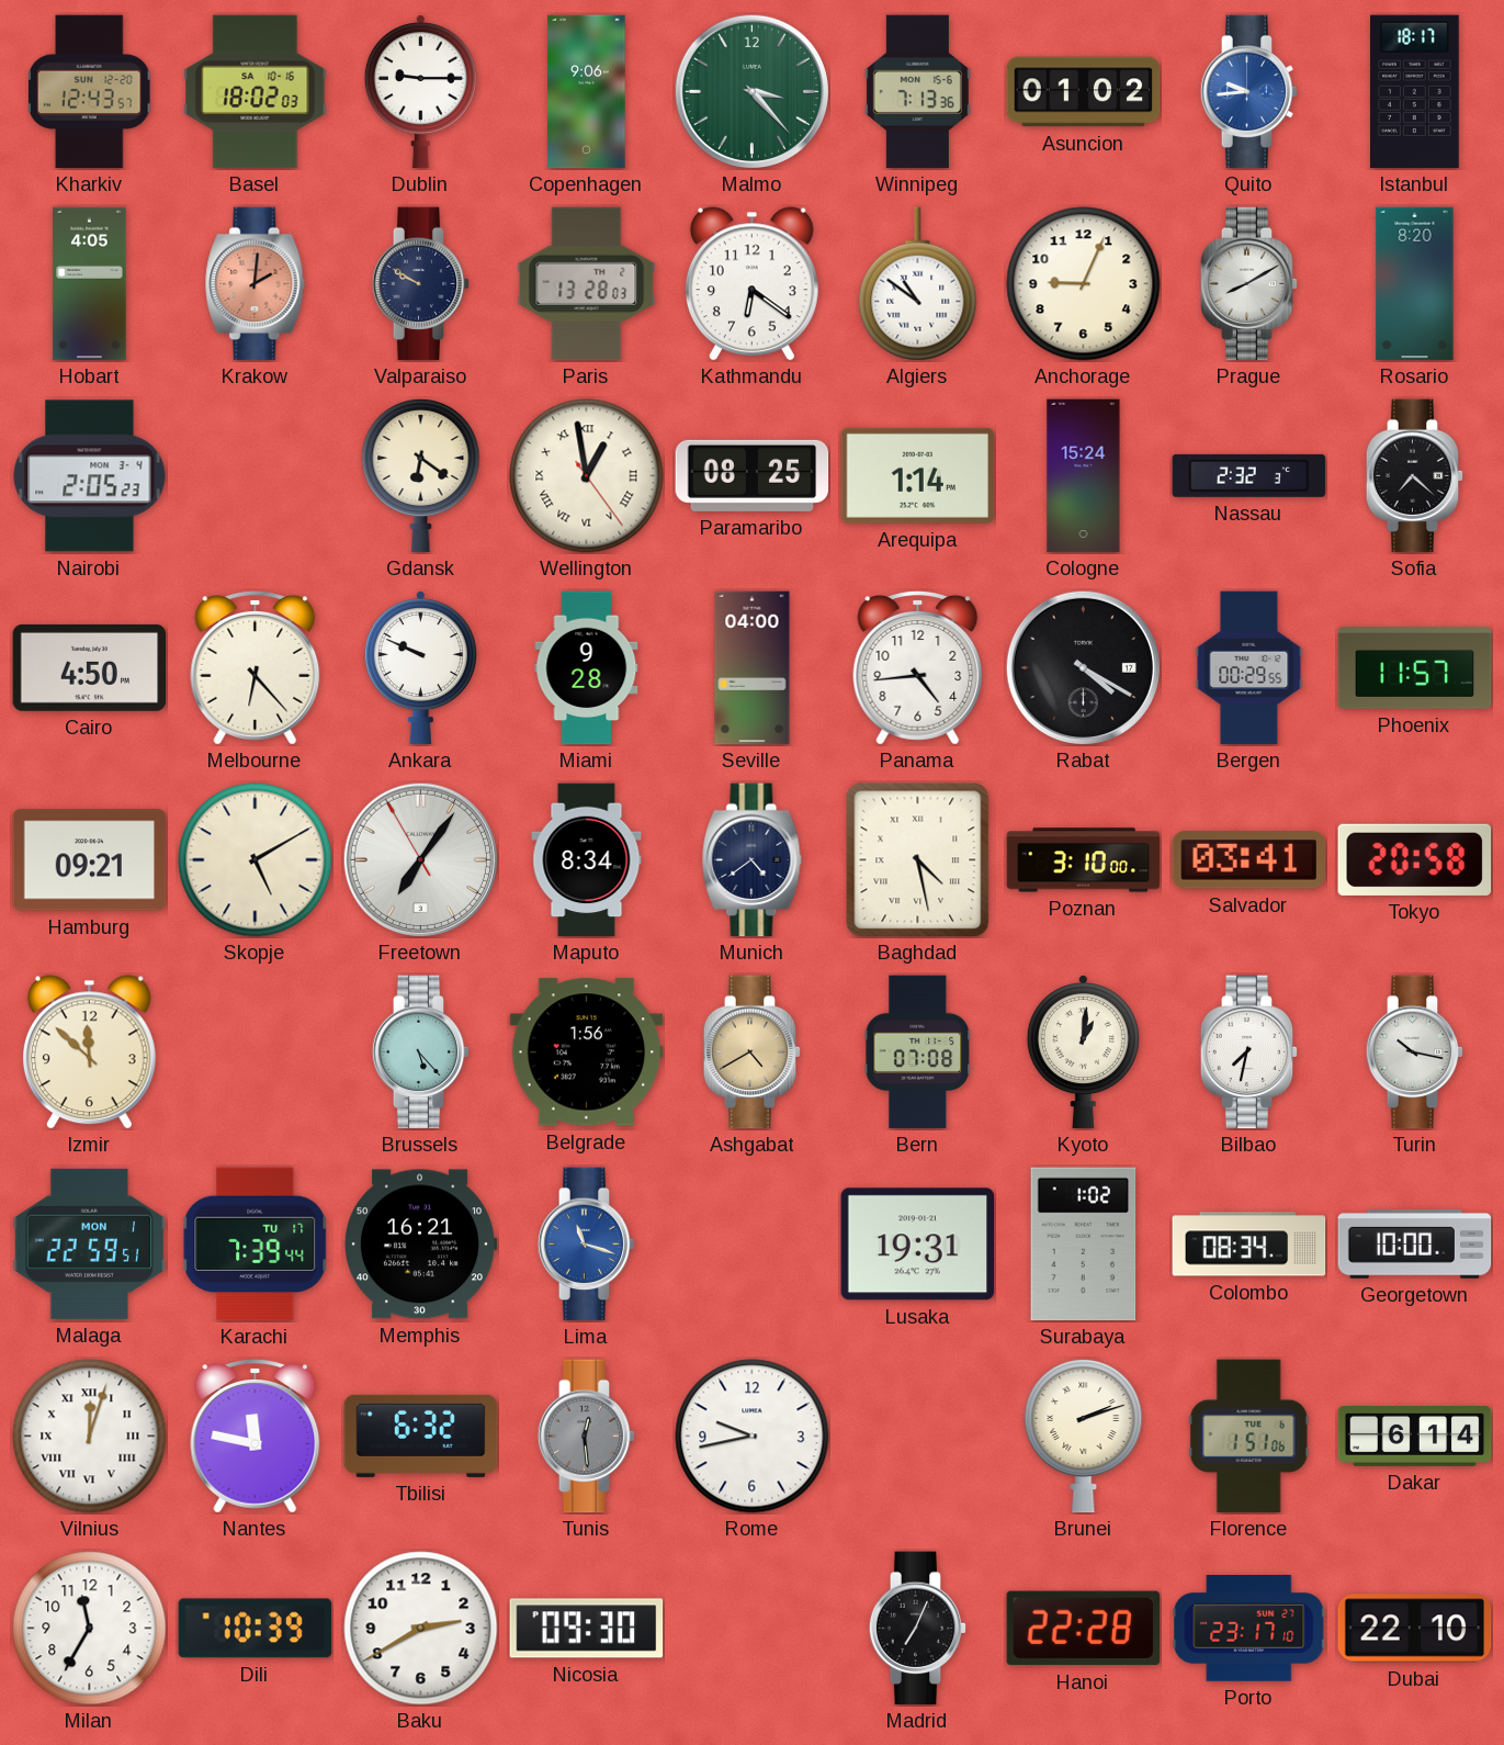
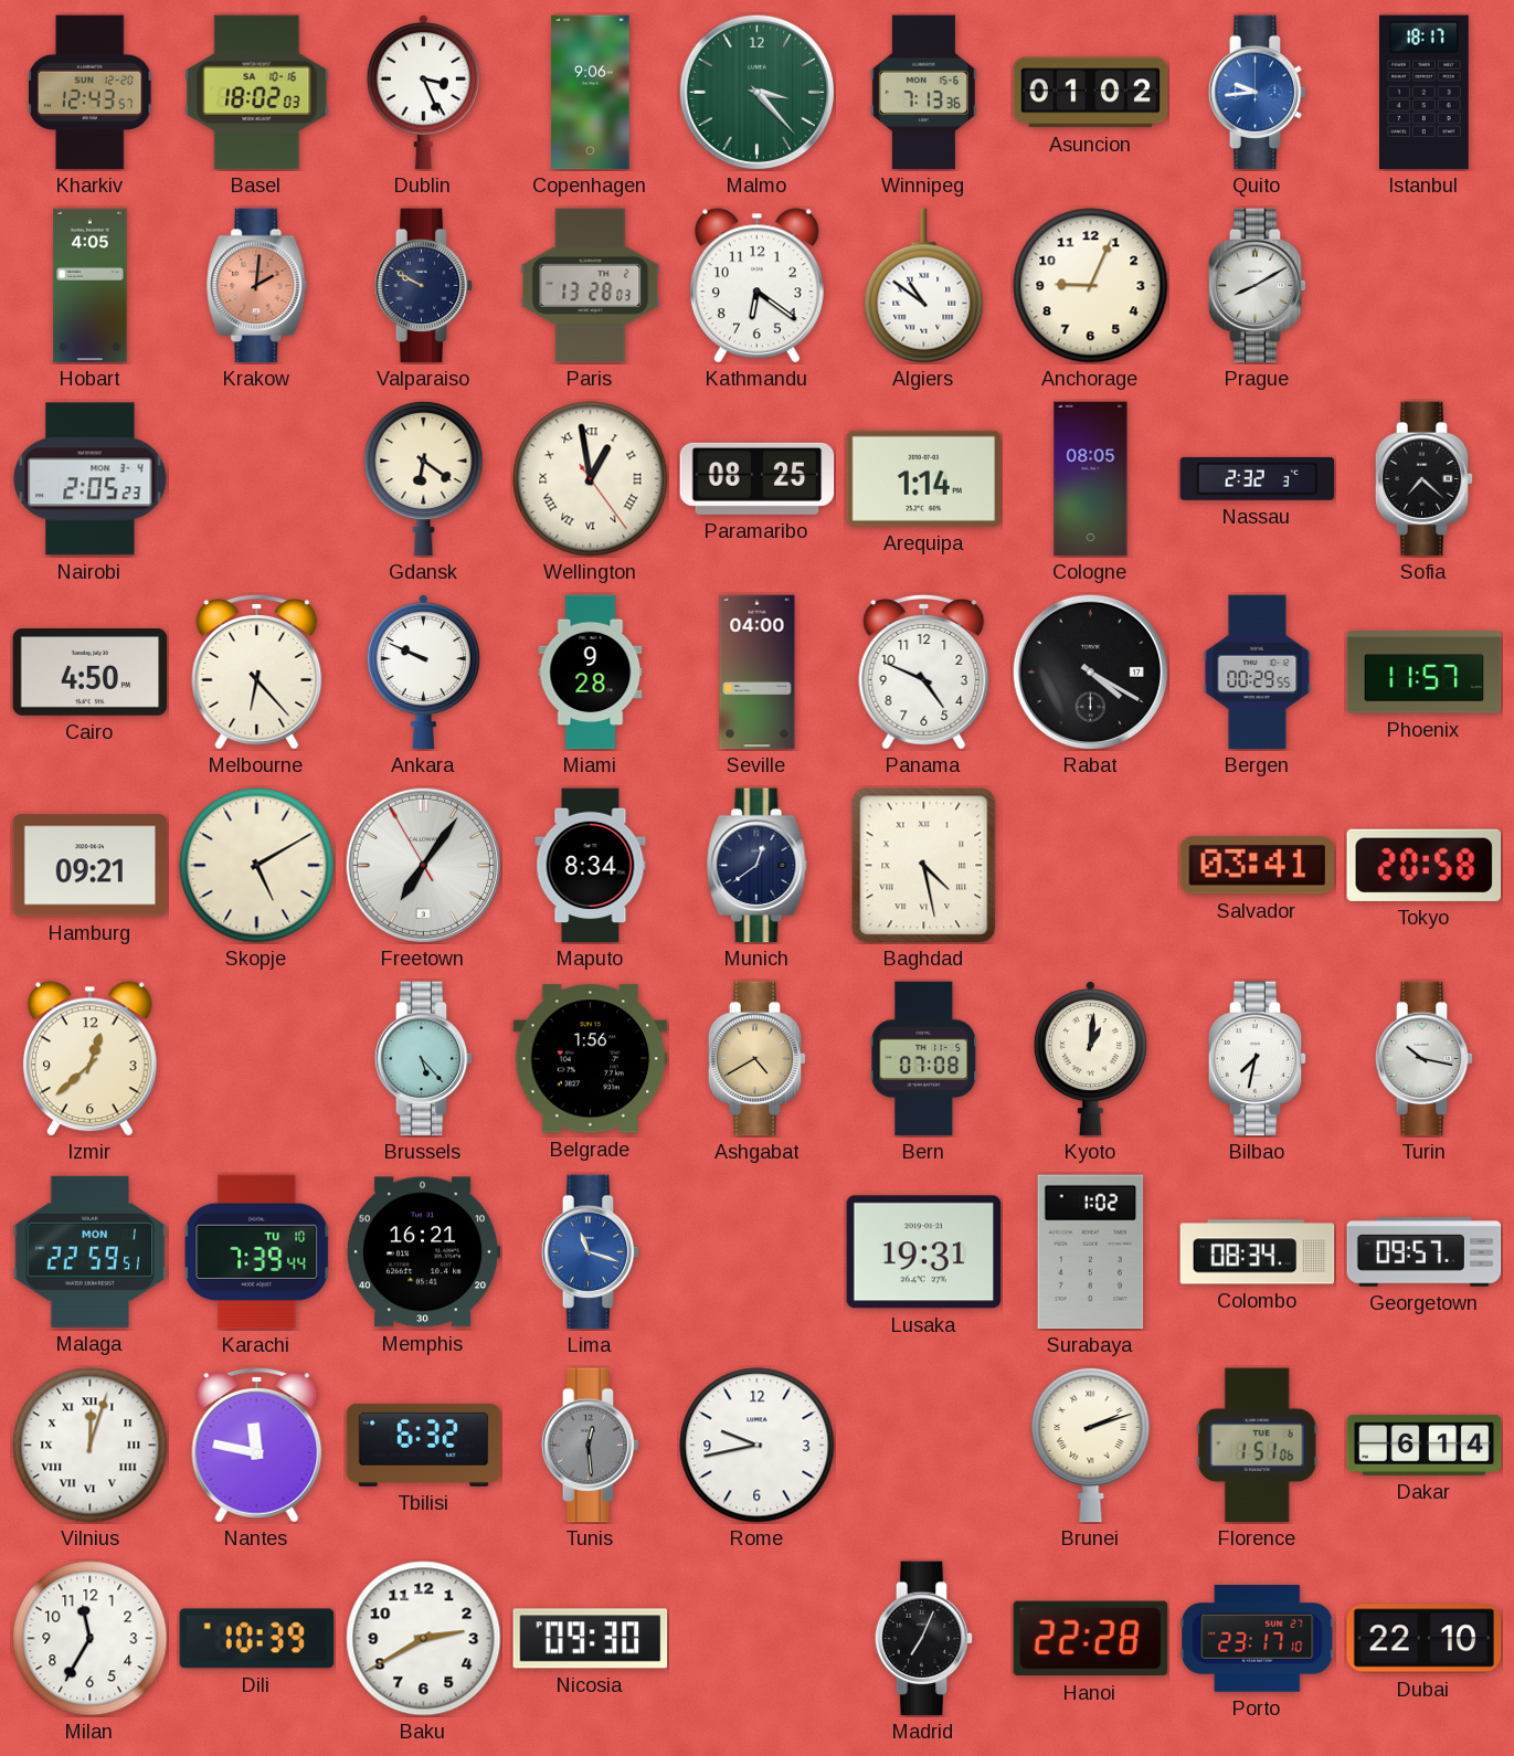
Dublin: 9:15 -> 3:26
Rosario: 8:20 -> none
Cologne: 15:24 -> 08:05
Panama: 4:44 -> 4:49
Munich: 4:39 -> 12:39
Poznan: 3:10 -> none
Izmir: 11:52 -> 12:38
Karachi date: TU 17 -> TU 10
Georgetown: 10:00 -> 09:57
